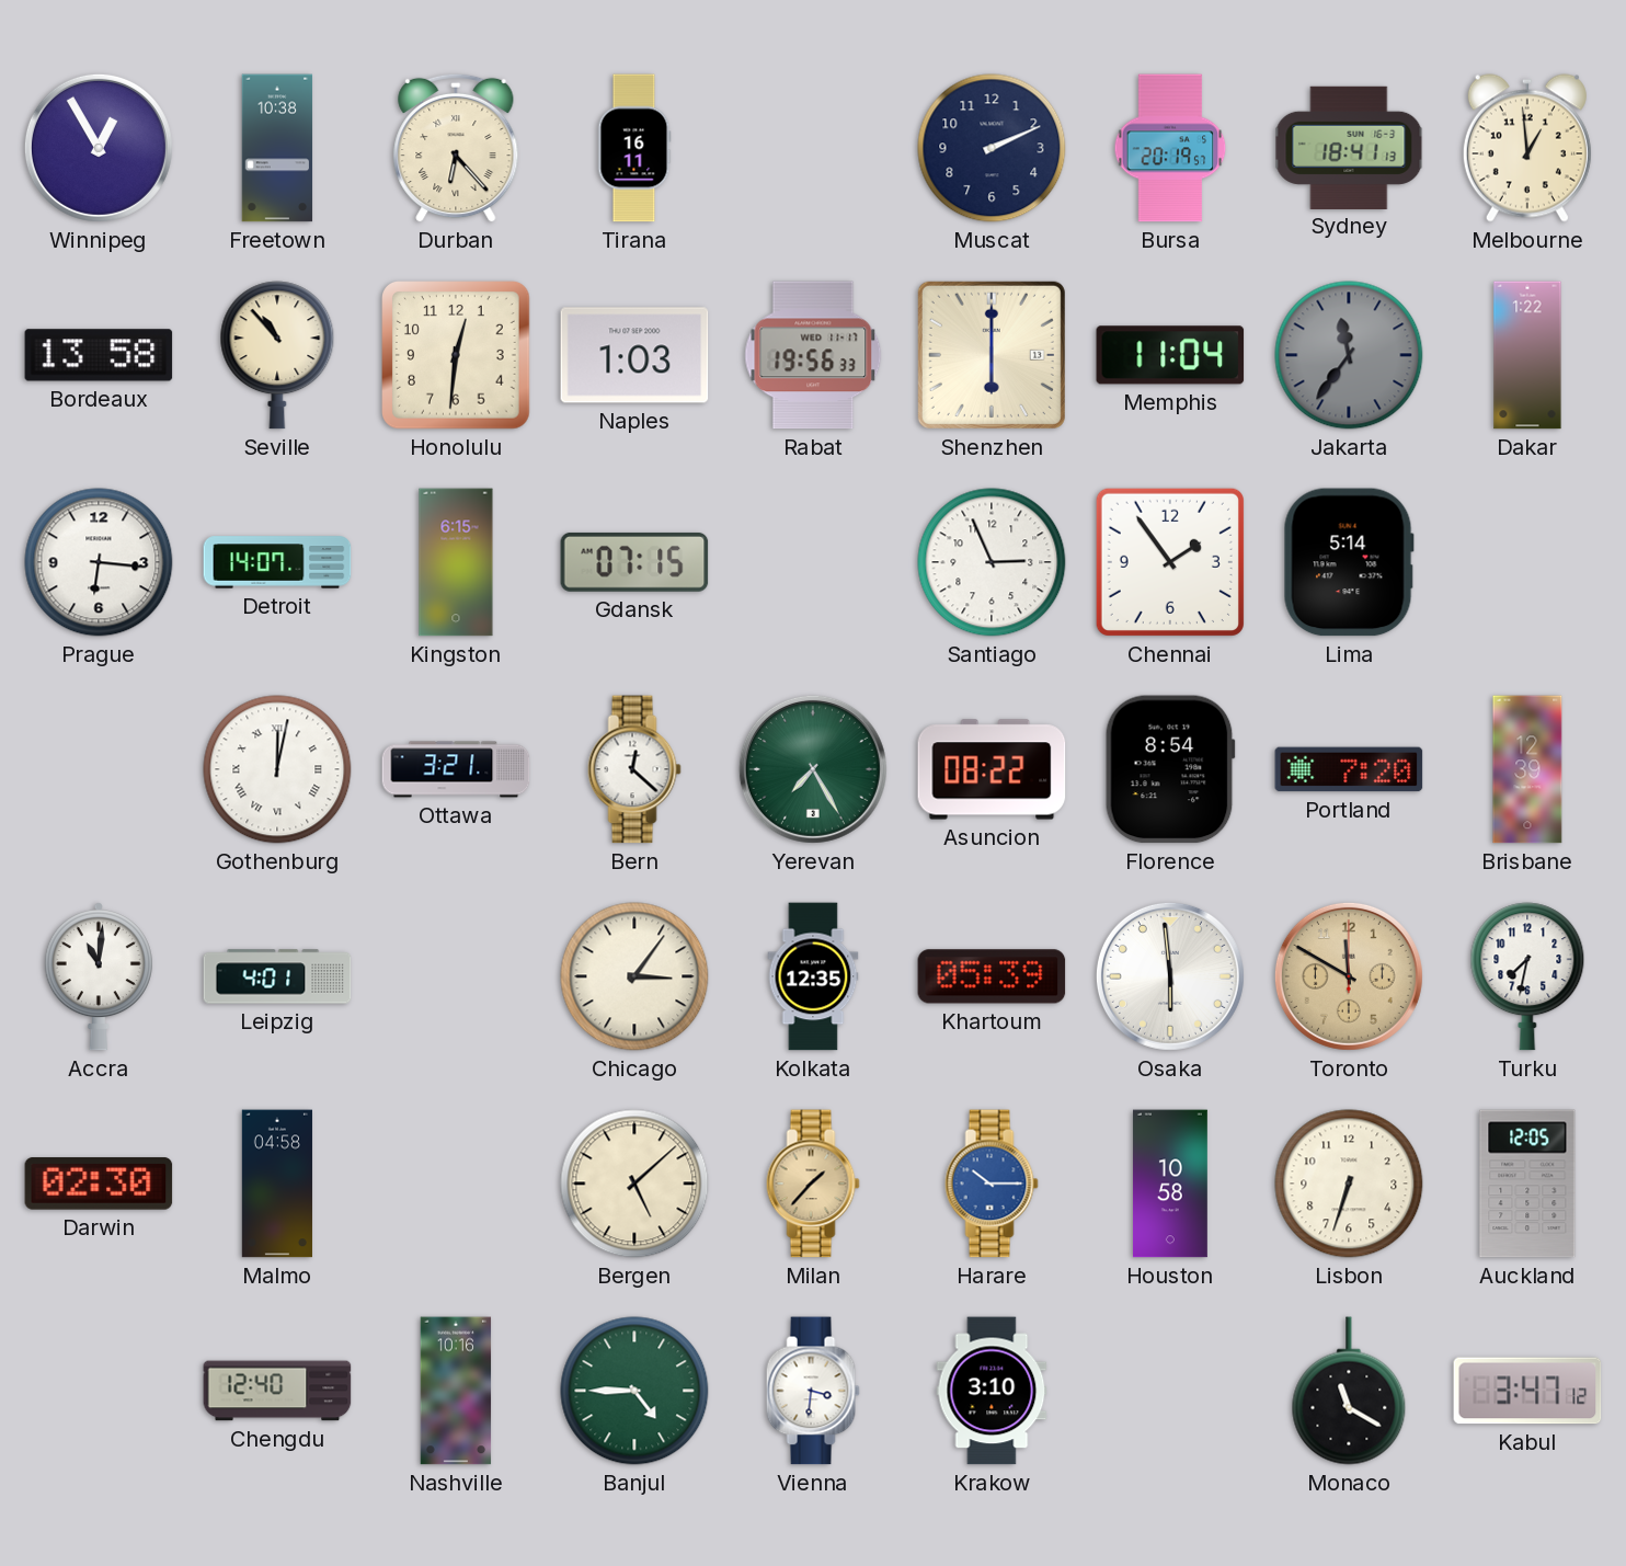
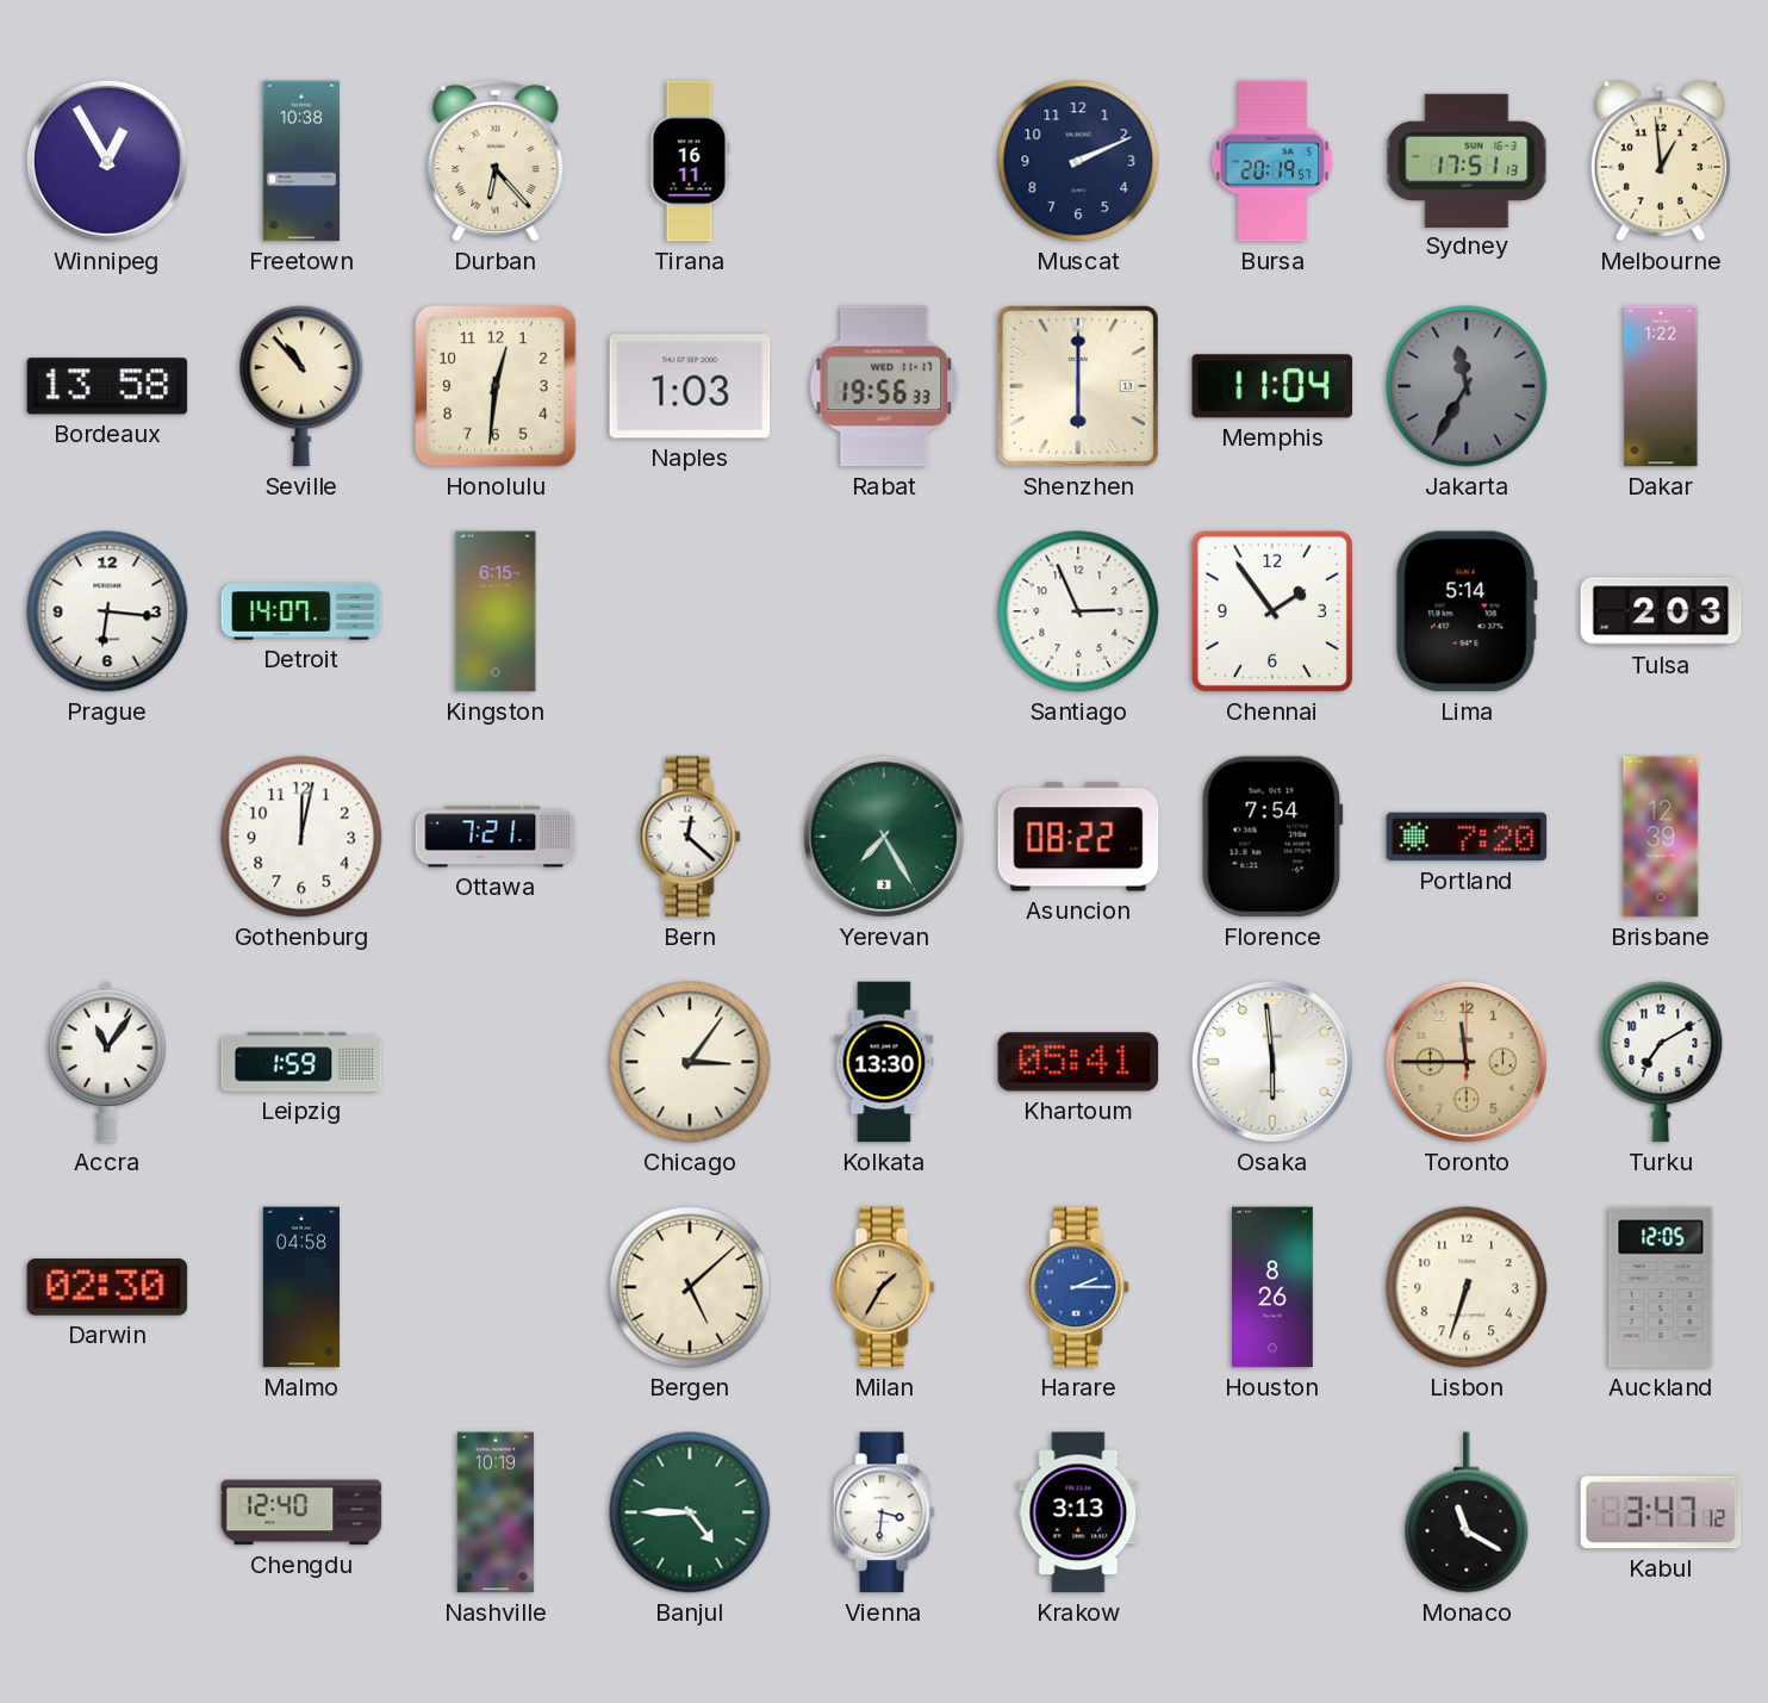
Sydney: 18:41 -> 17:51
Jakarta: 11:36 -> 11:35
Gdansk: 07:15 -> none
Tulsa: none -> 2:03
Gothenburg numerals: Roman -> Arabic
Ottawa: 3:21 -> 7:21
Florence: 8:54 -> 7:54
Accra: 11:01 -> 11:06
Leipzig: 4:01 -> 1:59
Kolkata: 12:35 -> 13:30
Khartoum: 05:39 -> 05:41
Toronto: 11:50 -> 11:45
Turku: 7:32 -> 7:10
Milan: 1:37 -> 1:35
Harare: 10:15 -> 2:15
Houston: 10:58 -> 8:26
Nashville: 10:16 -> 10:19
Krakow: 3:10 -> 3:13
